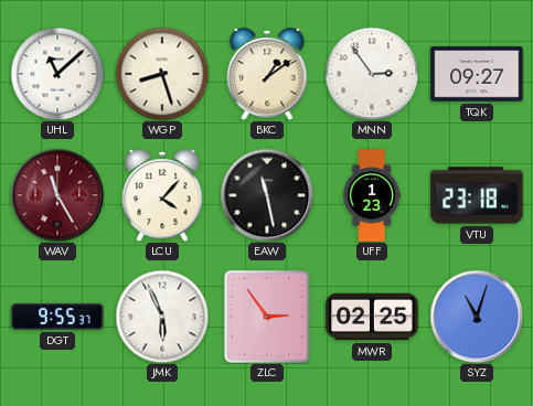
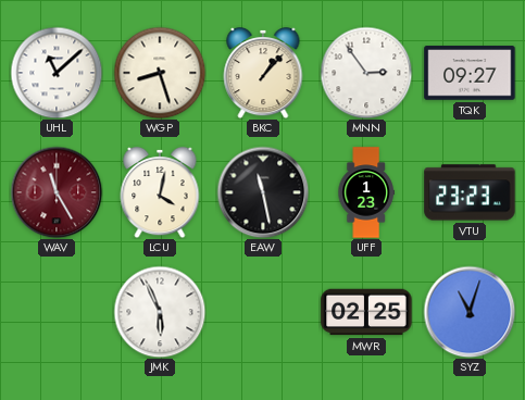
BKC: 1:09 -> 1:07
LCU: 4:07 -> 4:02
VTU: 23:18 -> 23:23
DGT: 9:55 -> none
ZLC: 2:54 -> none
